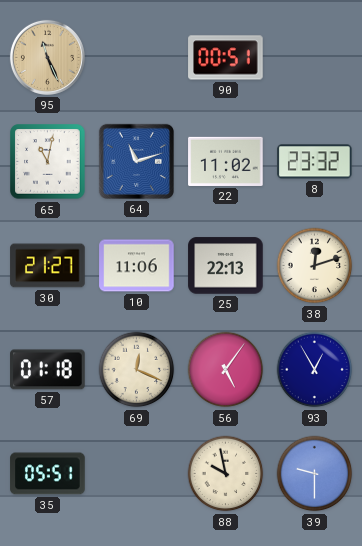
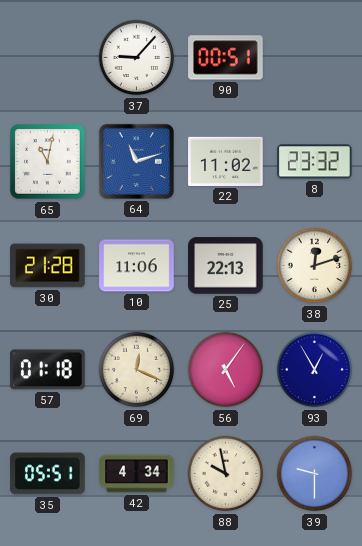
95: 11:26 -> none
37: none -> 9:07
30: 21:27 -> 21:28
42: none -> 4:34
